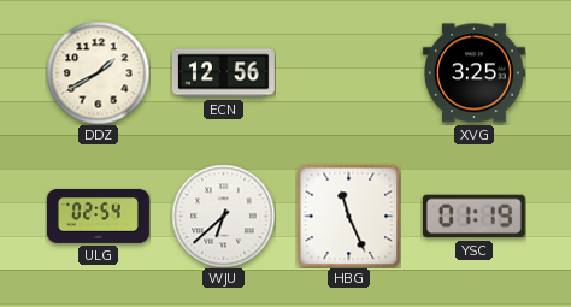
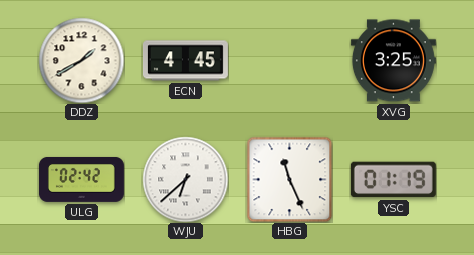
ECN: 12:56 -> 4:45
ULG: 02:54 -> 02:42
